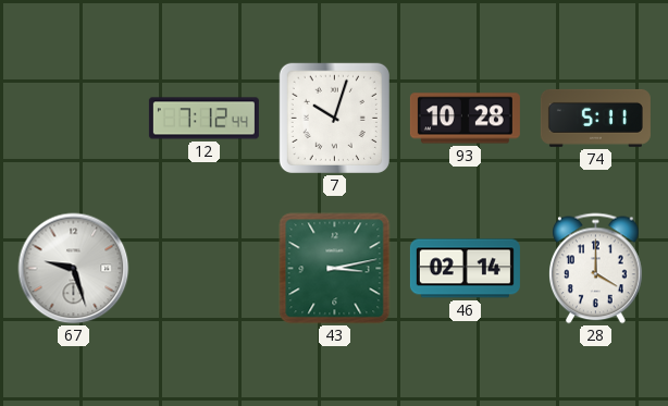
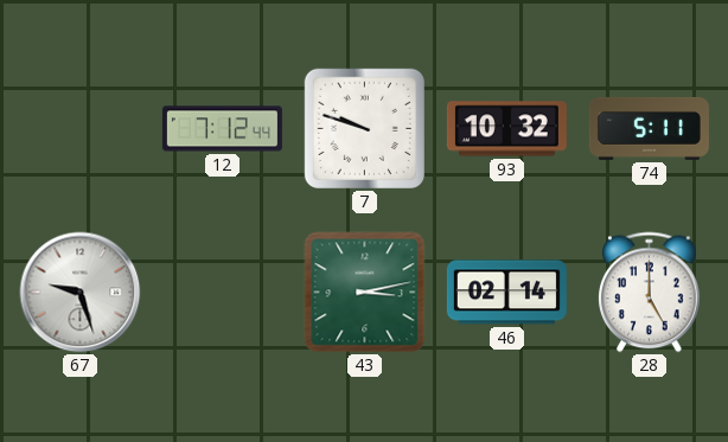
7: 10:03 -> 9:48
93: 10:28 -> 10:32
28: 4:00 -> 5:00
